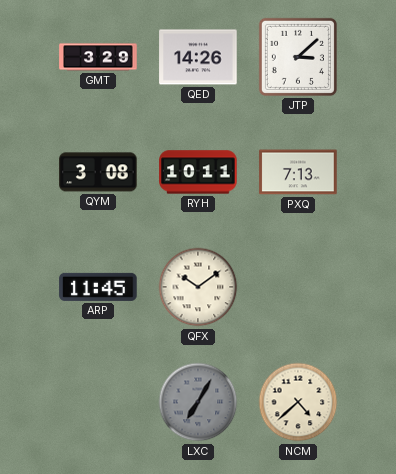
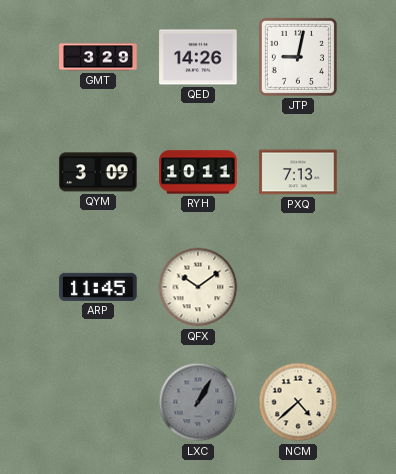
JTP: 3:08 -> 9:02
QYM: 3:08 -> 3:09
LXC: 7:05 -> 1:05
